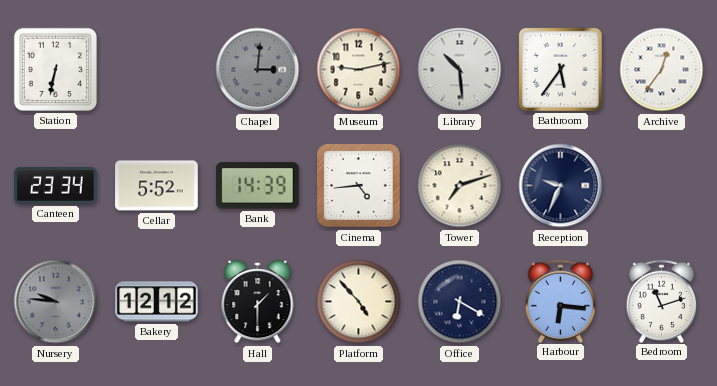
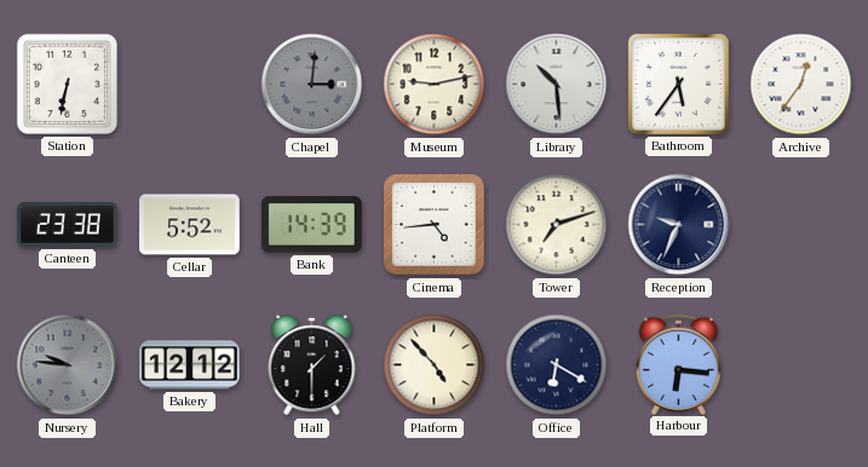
Canteen: 23:34 -> 23:38
Bedroom: 11:12 -> none
